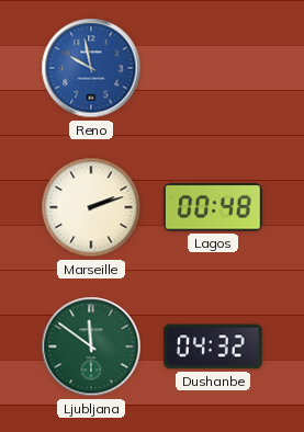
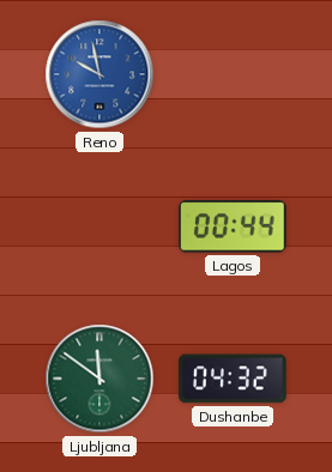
Marseille: 2:12 -> none
Lagos: 00:48 -> 00:44
